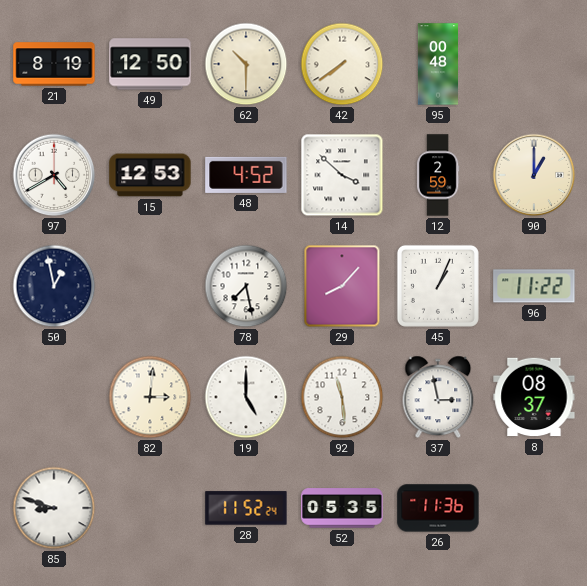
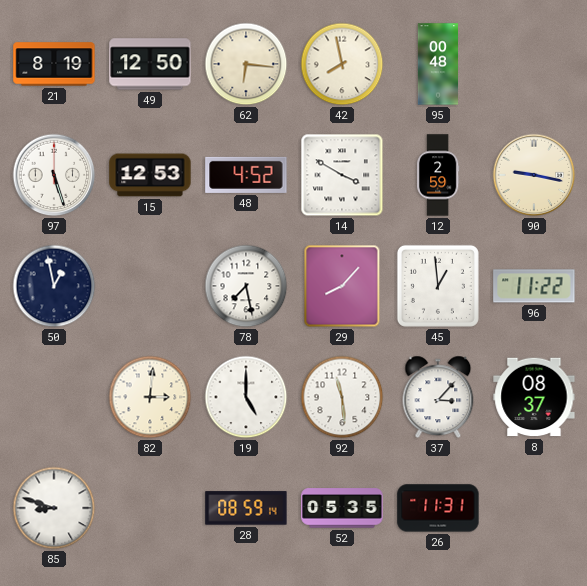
62: 10:30 -> 6:16
42: 7:39 -> 7:58
97: 4:40 -> 5:27
14: 3:52 -> 3:50
90: 1:00 -> 9:17
45: 1:04 -> 12:59
37: 2:58 -> 3:07
28: 11:52 -> 08:59
26: 11:36 -> 11:31
